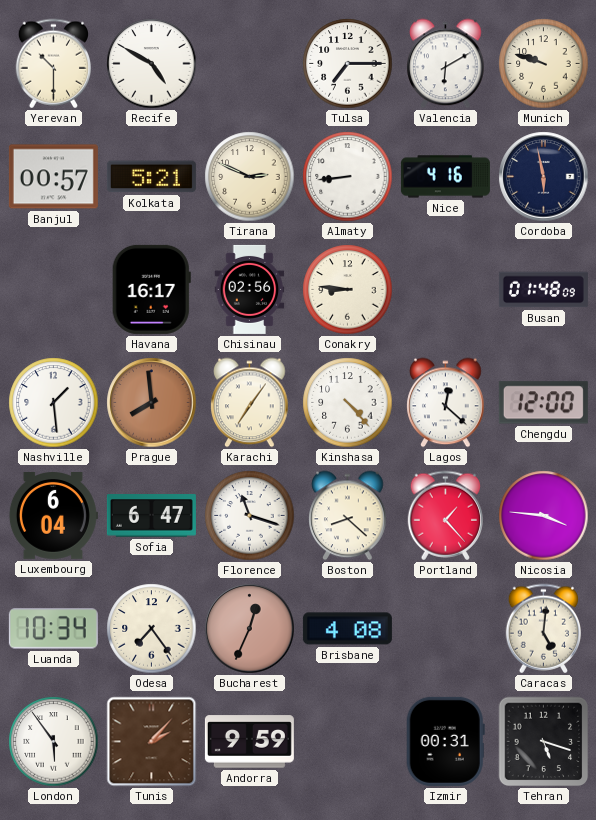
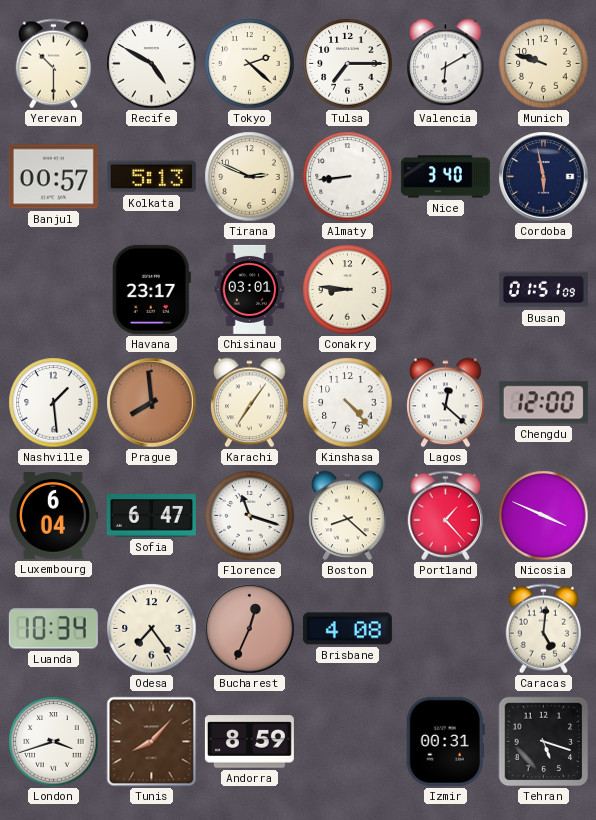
Tokyo: none -> 2:22
Kolkata: 5:21 -> 5:13
Nice: 4:16 -> 3:40
Havana: 16:17 -> 23:17
Chisinau: 02:56 -> 03:01
Busan: 01:48 -> 01:51
Nicosia: 3:46 -> 3:49
London: 5:54 -> 3:42
Tunis: 2:07 -> 8:07
Andorra: 9:59 -> 8:59
